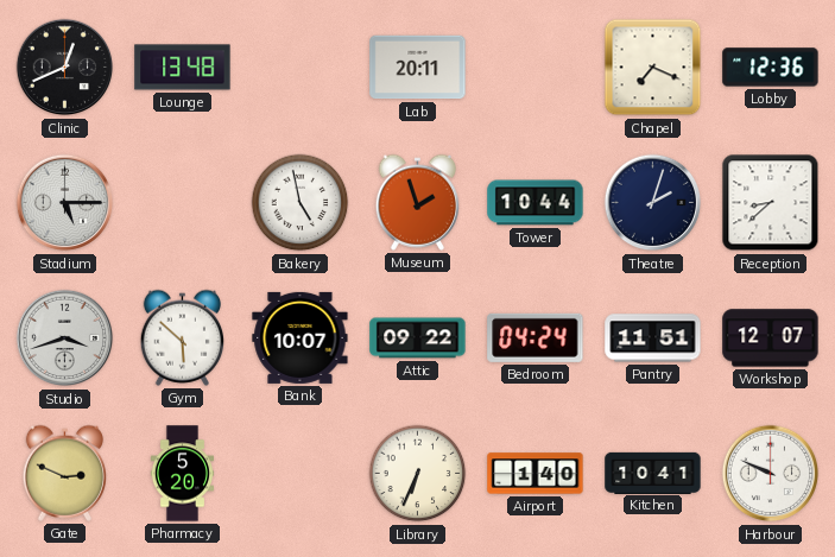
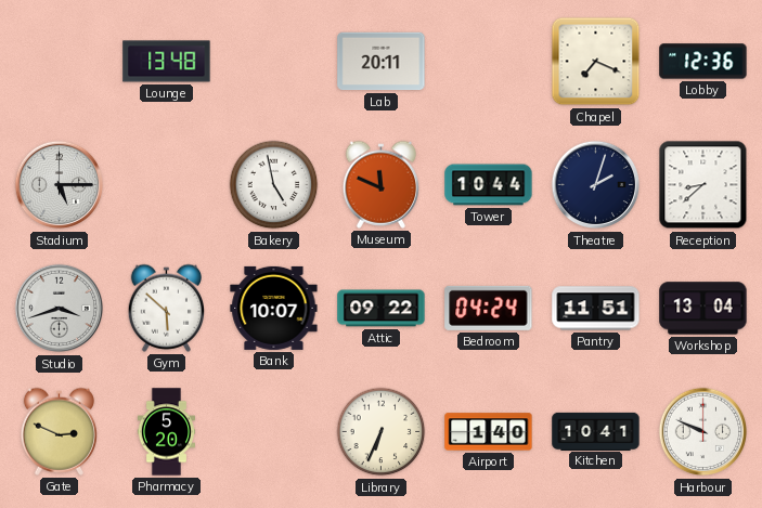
Clinic: 12:41 -> none
Museum: 1:57 -> 11:49
Workshop: 12:07 -> 13:04
